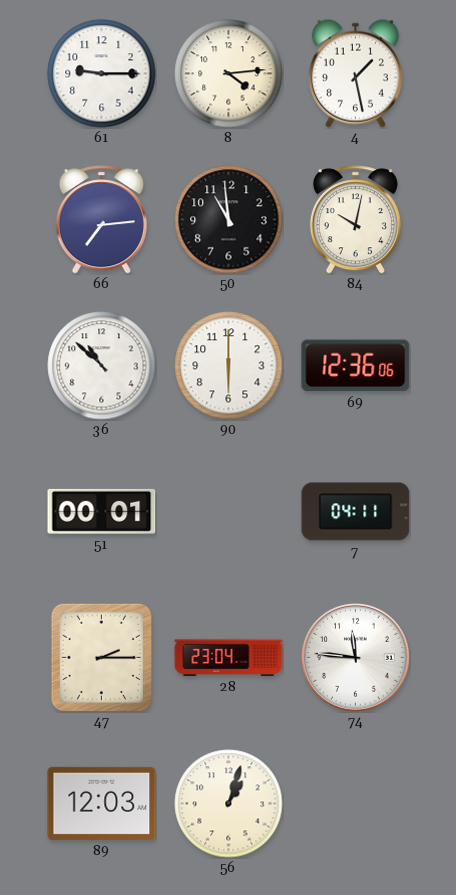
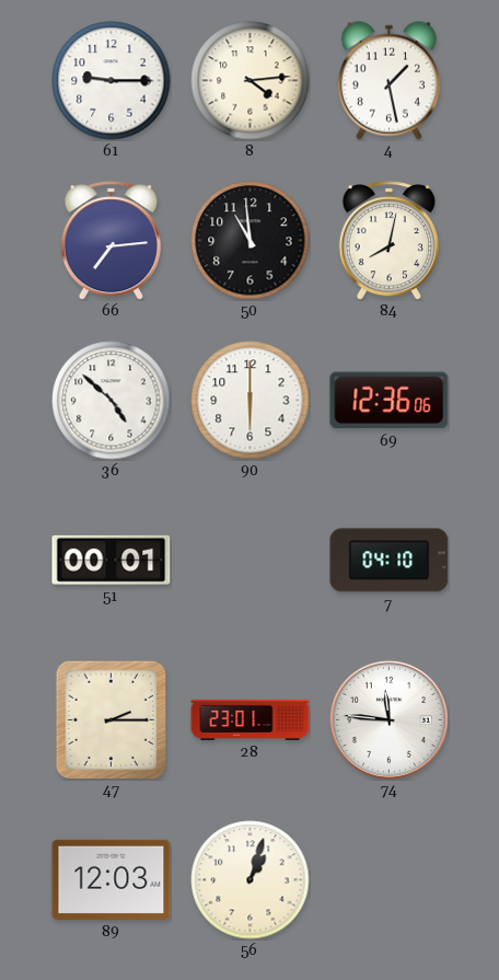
84: 10:02 -> 8:02
36: 10:52 -> 4:52
7: 04:11 -> 04:10
28: 23:04 -> 23:01
